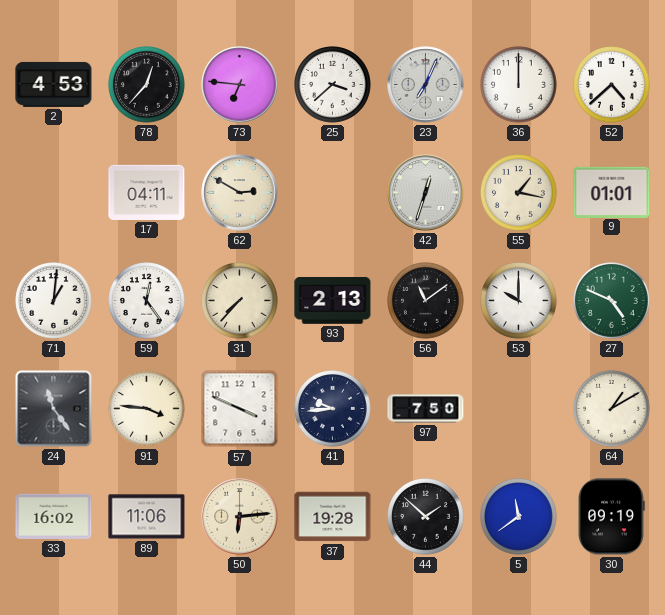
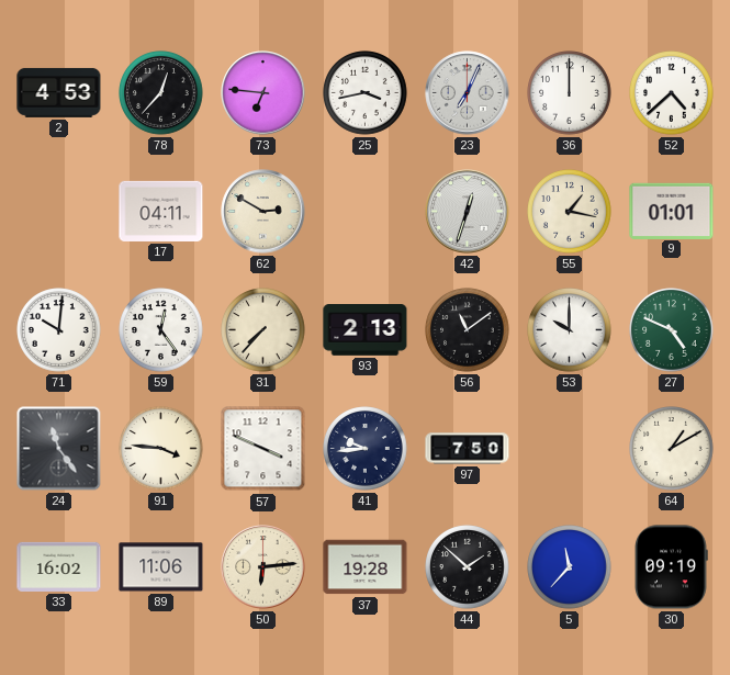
25: 3:38 -> 3:43
71: 1:01 -> 10:01
5: 11:39 -> 11:37
